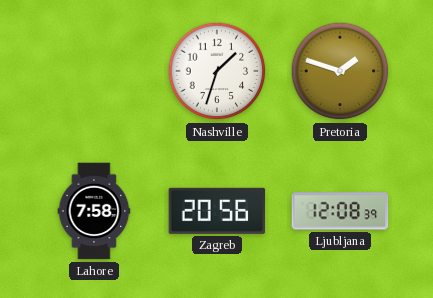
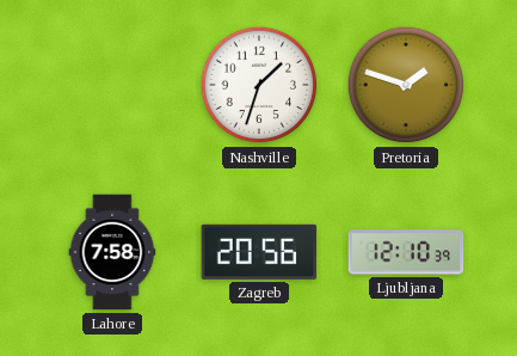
Ljubljana: 12:08 -> 12:10
